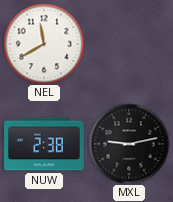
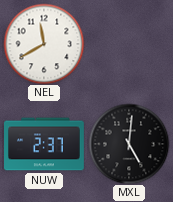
NUW: 2:38 -> 2:37
MXL: 9:13 -> 5:01
